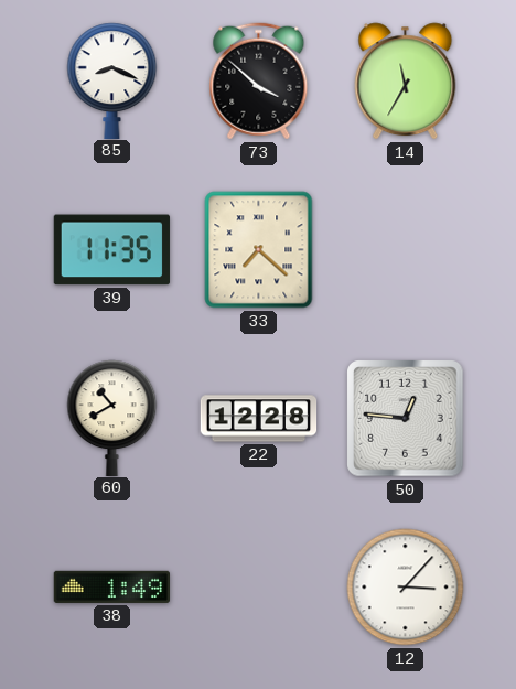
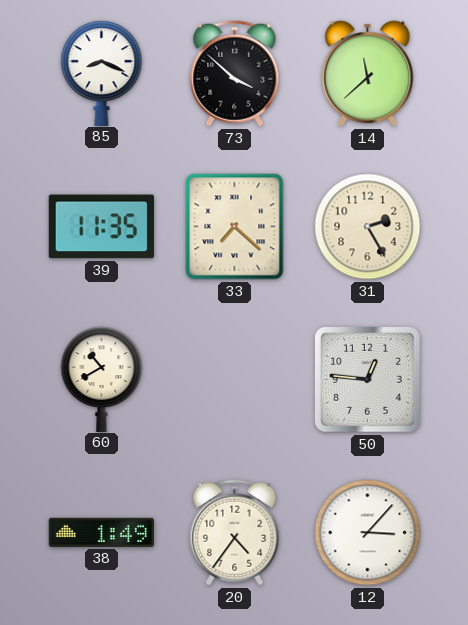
14: 11:35 -> 11:38
31: none -> 2:25
22: 12:28 -> none
20: none -> 4:36
